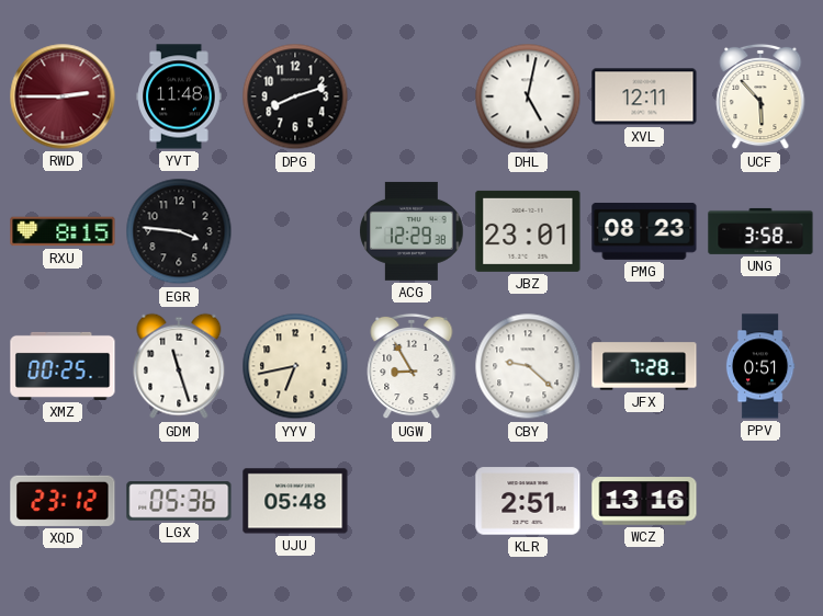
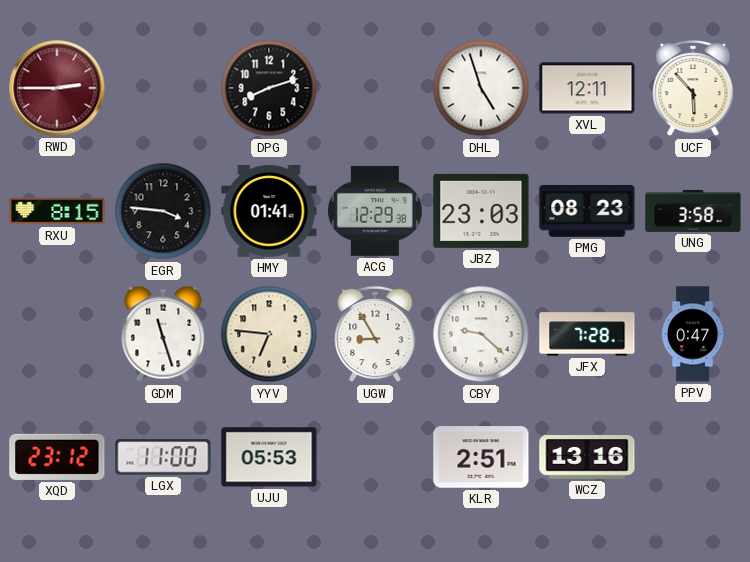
YVT: 11:48 -> none
DHL: 5:02 -> 4:57
HMY: none -> 01:41
JBZ: 23:01 -> 23:03
XMZ: 00:25 -> none
YYV: 6:43 -> 6:46
PPV: 0:51 -> 0:47
LGX: 05:36 -> 11:00
UJU: 05:48 -> 05:53
